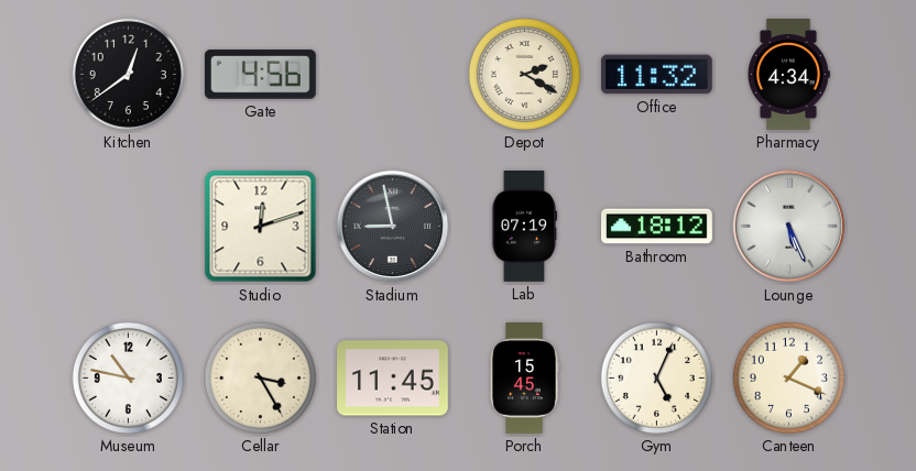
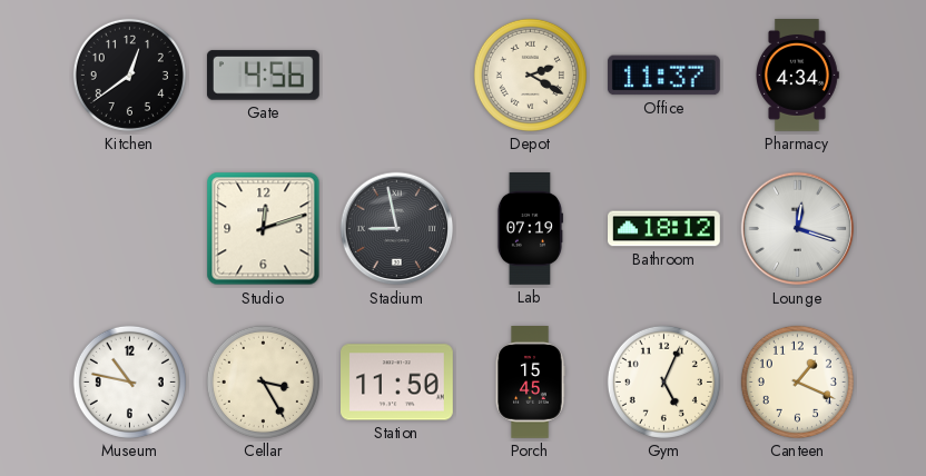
Office: 11:32 -> 11:37
Lounge: 5:26 -> 12:18
Station: 11:45 -> 11:50
